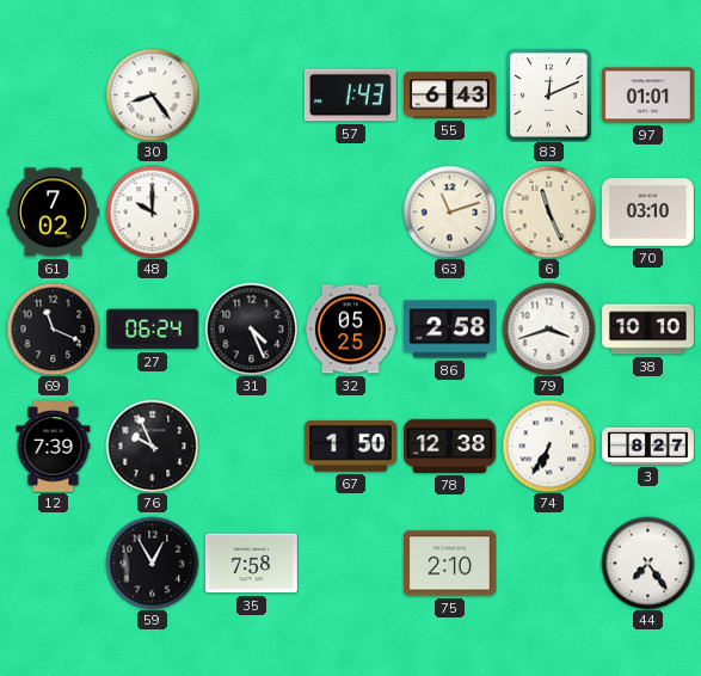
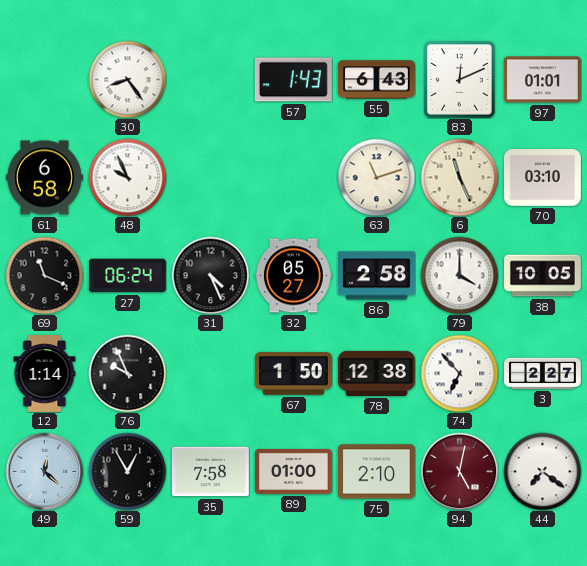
61: 7:02 -> 6:58
48: 10:00 -> 9:56
32: 05:25 -> 05:27
79: 3:42 -> 4:00
38: 10:10 -> 10:05
12: 7:39 -> 1:14
74: 6:35 -> 6:53
3: 8:27 -> 2:27
49: none -> 12:22
89: none -> 01:00
94: none -> 5:02
44: 7:24 -> 7:21
